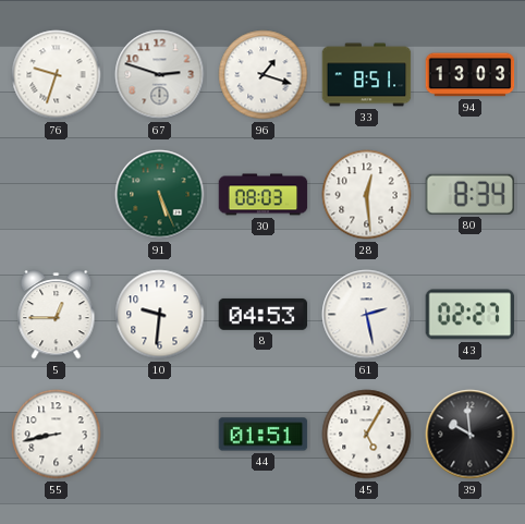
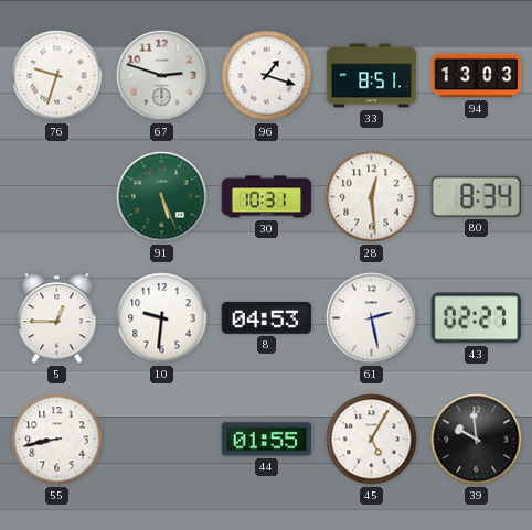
30: 08:03 -> 10:31
44: 01:51 -> 01:55
